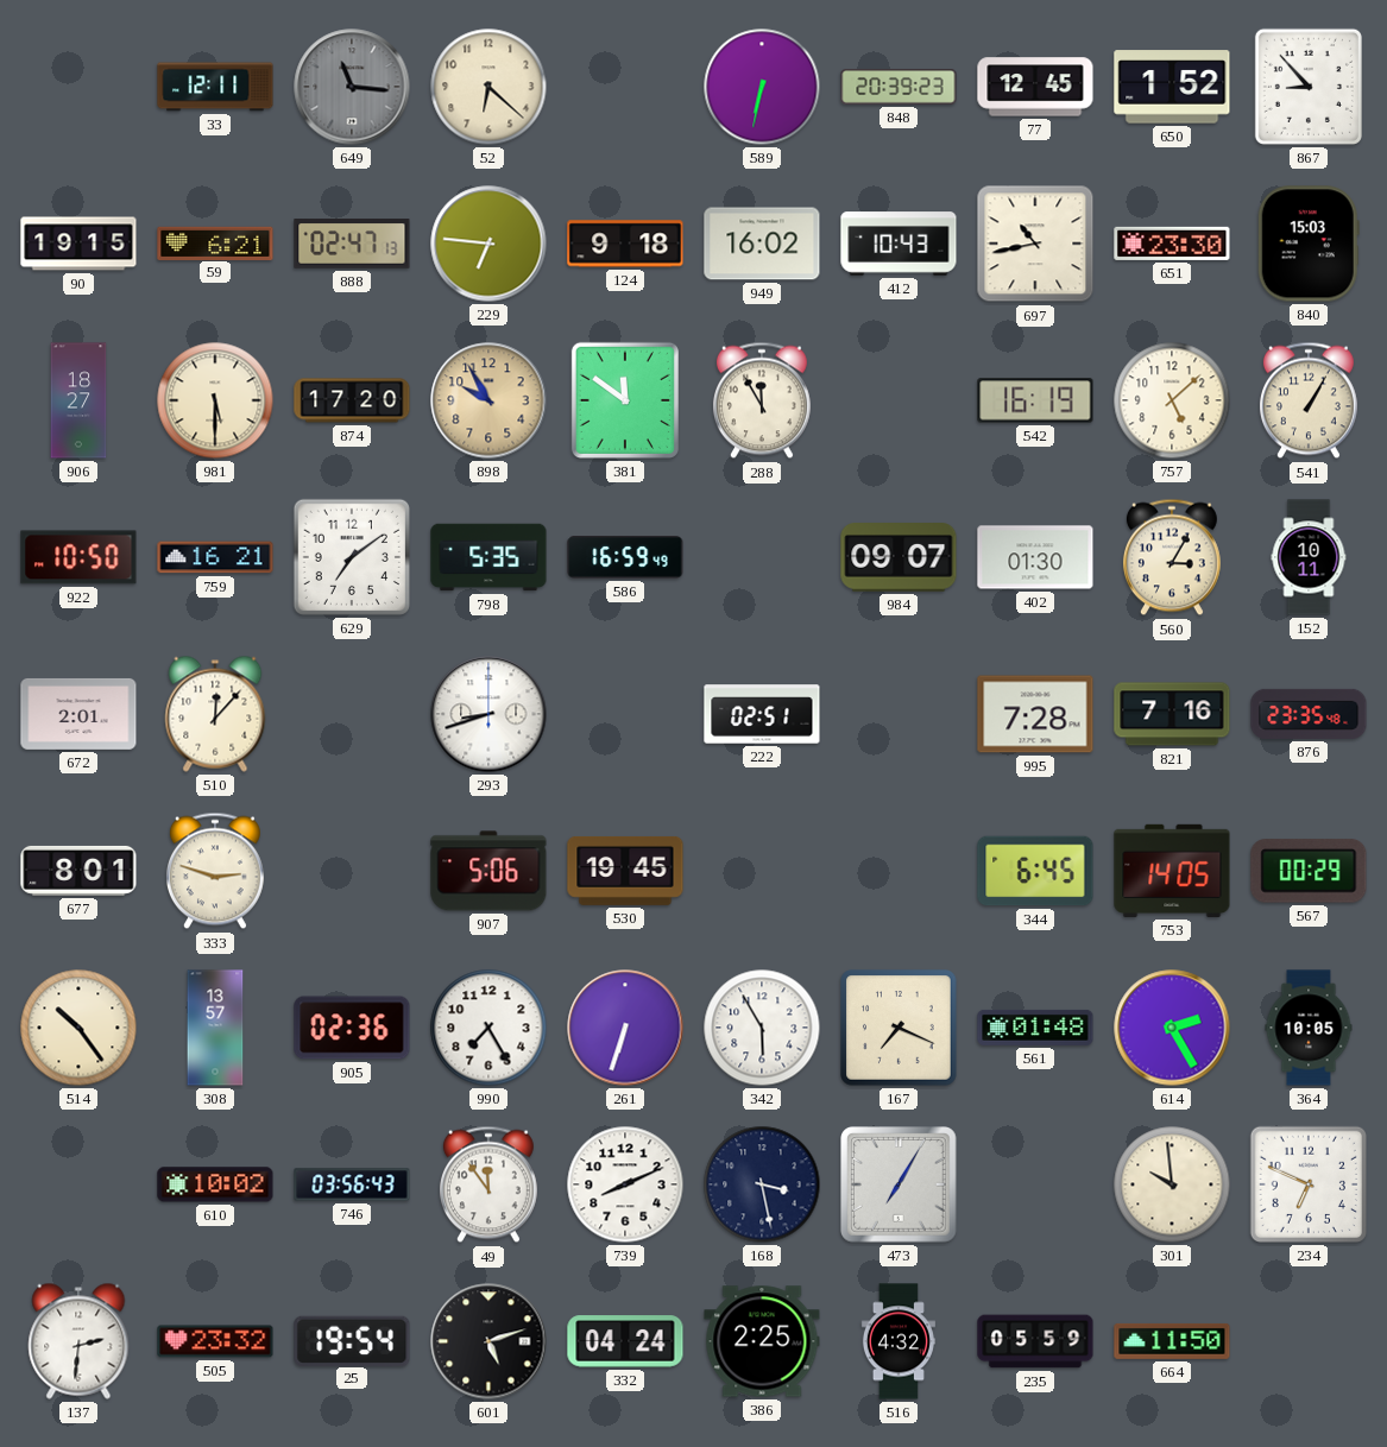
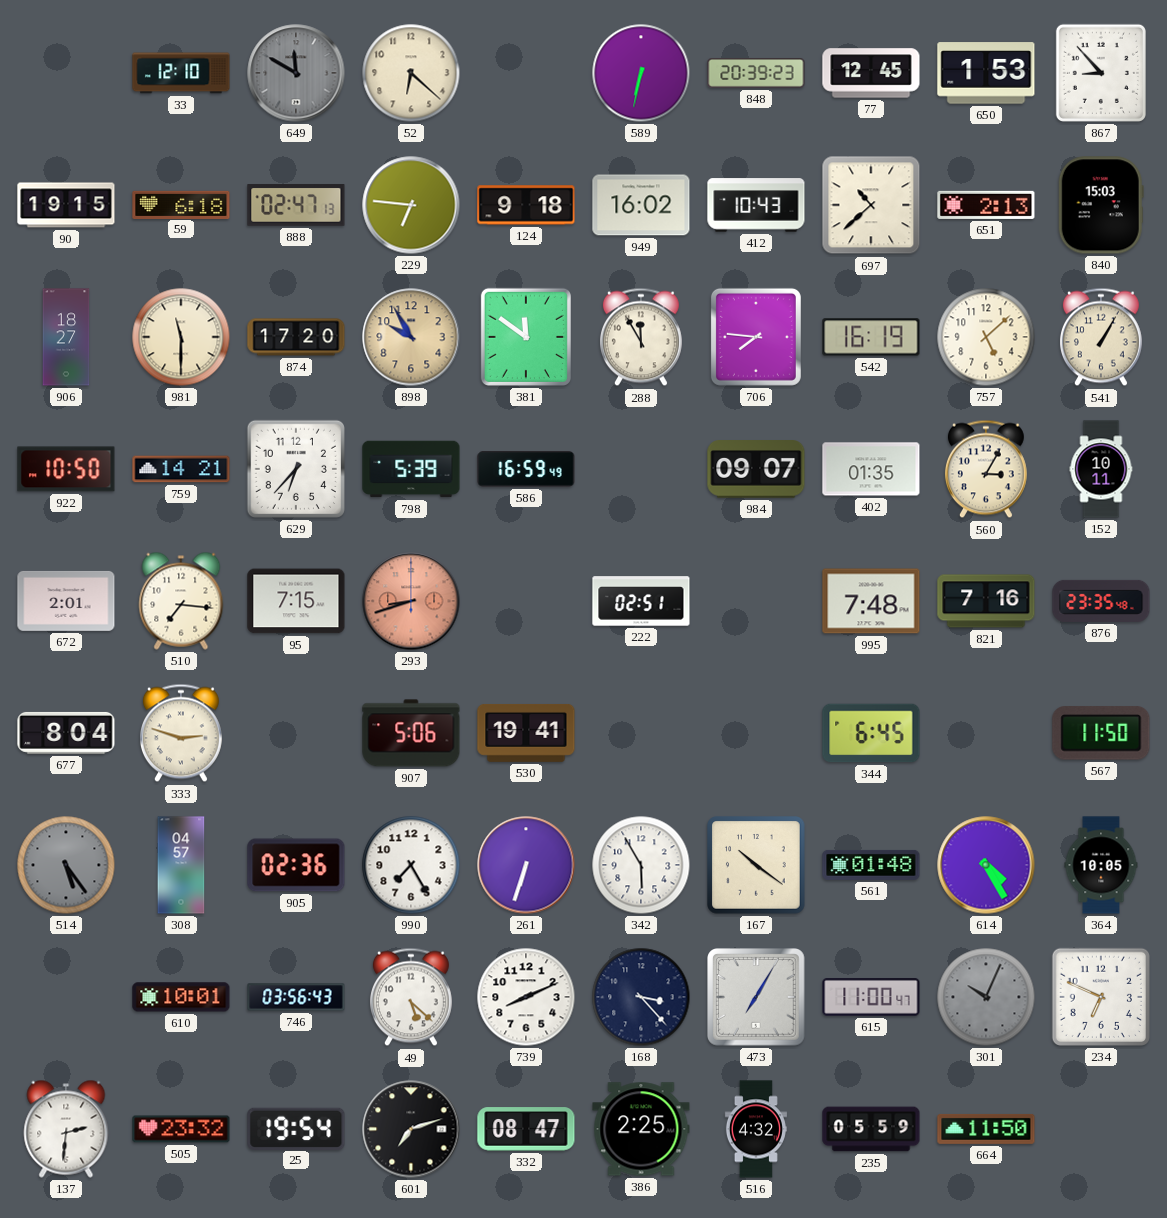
33: 12:11 -> 12:10
649: 11:16 -> 11:50
650: 1:52 -> 1:53
59: 6:21 -> 6:18
697: 10:43 -> 10:38
651: 23:30 -> 2:13
981: 5:30 -> 11:30
706: none -> 7:46
759: 16:21 -> 14:21
629: 7:09 -> 6:37
798: 5:35 -> 5:39
402: 01:30 -> 01:35
510: 12:07 -> 7:16
95: none -> 7:15
293 dial: white -> salmon
995: 7:28 -> 7:48
677: 8:01 -> 8:04
530: 19:45 -> 19:41
753: 14:05 -> none
567: 00:29 -> 11:50
514: 10:24 -> 5:24
514 dial: cream -> grey
308: 13:57 -> 04:57
167: 7:19 -> 10:21
614: 2:25 -> 4:25
610: 10:02 -> 10:01
49: 11:54 -> 5:22
168: 3:28 -> 3:23
615: none -> 11:00
301: 9:59 -> 10:04
301 dial: cream -> grey
601: 5:12 -> 7:12
332: 04:24 -> 08:47
